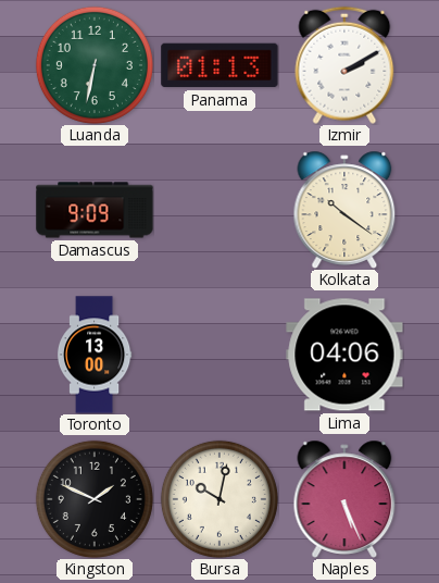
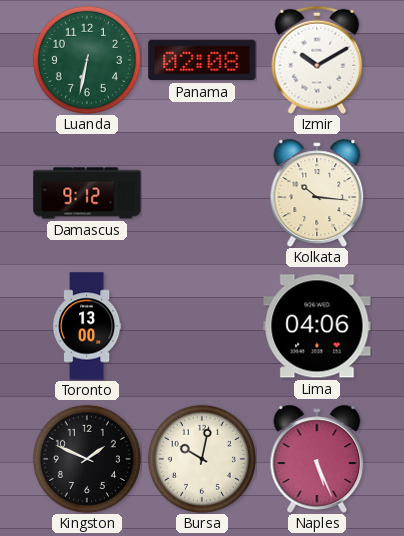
Panama: 01:13 -> 02:08
Izmir: 2:10 -> 10:10
Damascus: 9:09 -> 9:12
Kolkata: 10:21 -> 10:16
